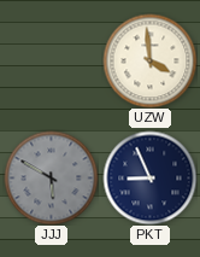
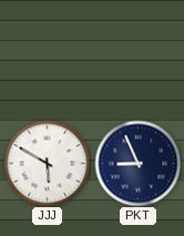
UZW: 3:59 -> none
JJJ dial: grey -> white
